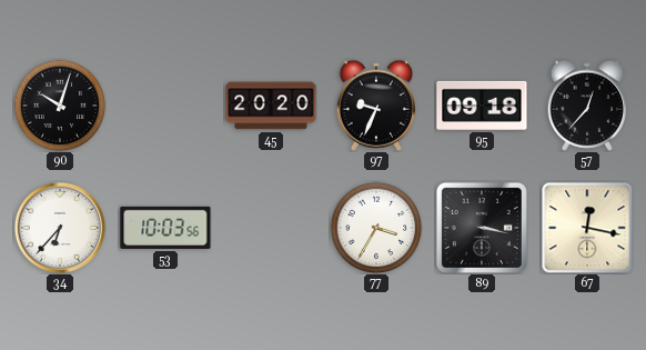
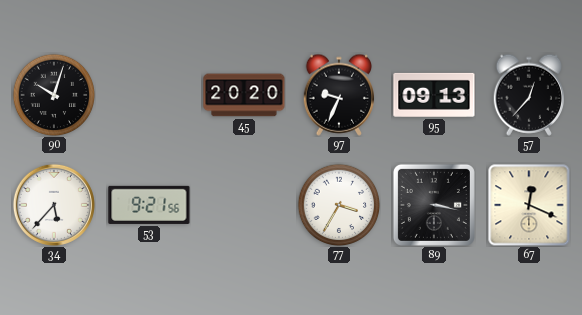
95: 09:18 -> 09:13
34: 6:37 -> 5:37
53: 10:03 -> 9:21
67: 12:17 -> 12:19
